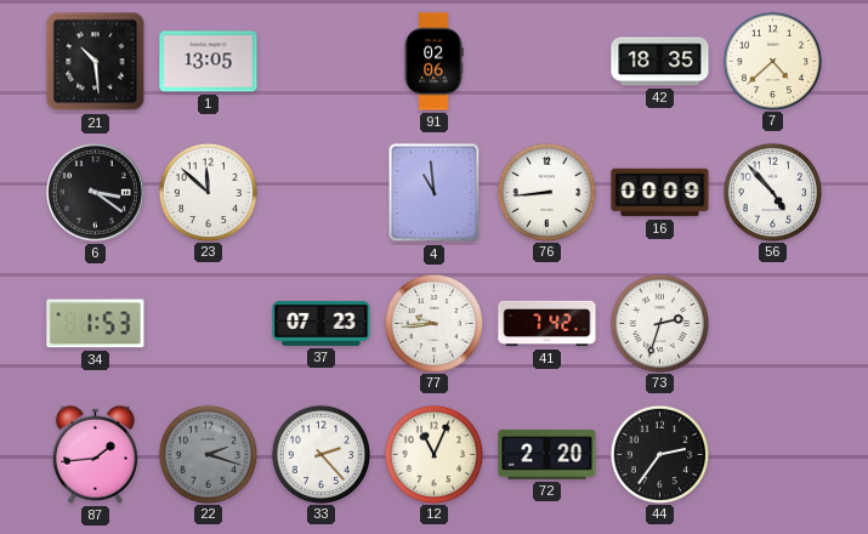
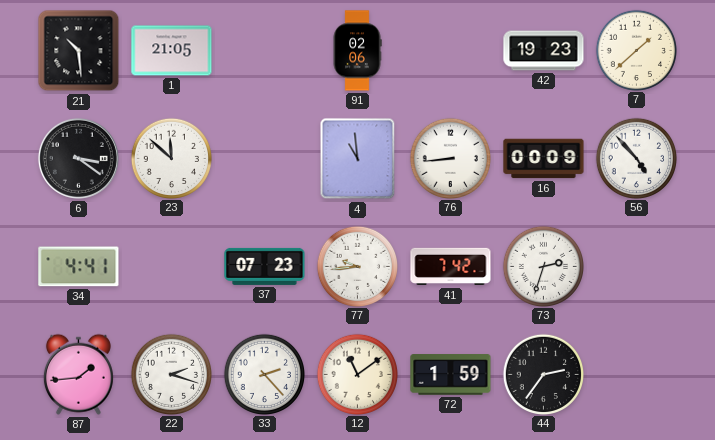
1: 13:05 -> 21:05
42: 18:35 -> 19:23
7: 4:38 -> 1:38
34: 1:53 -> 4:41
22 dial: grey -> white
12: 11:04 -> 11:09
72: 2:20 -> 1:59
